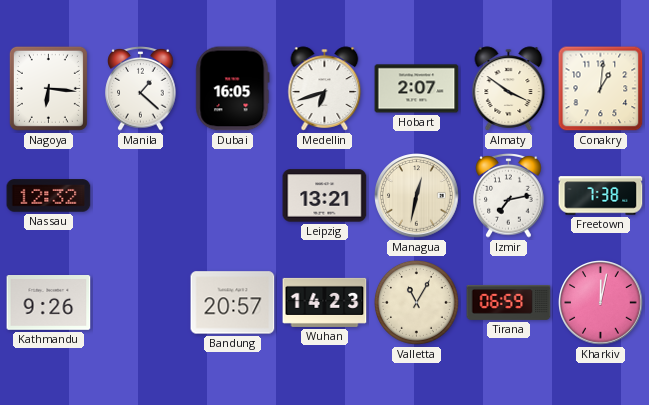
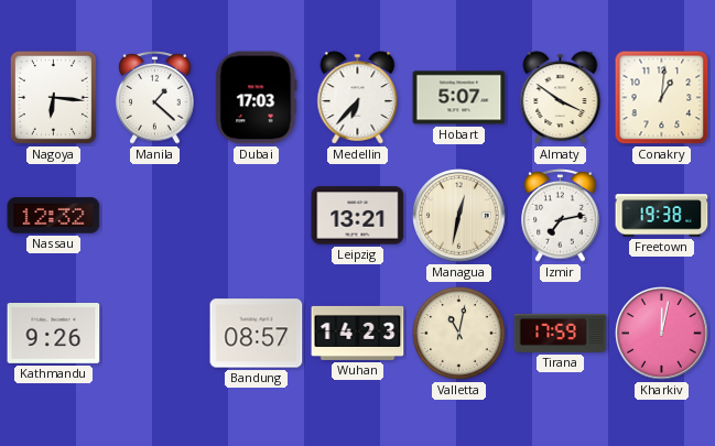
Dubai: 16:05 -> 17:03
Medellin: 6:42 -> 6:37
Hobart: 2:07 -> 5:07
Freetown: 7:38 -> 19:38
Bandung: 20:57 -> 08:57
Valletta: 11:05 -> 11:02
Tirana: 06:59 -> 17:59
